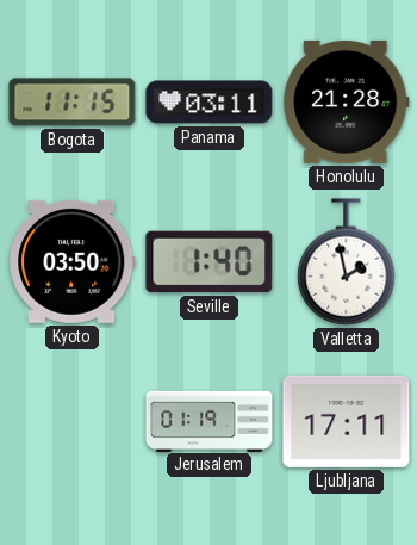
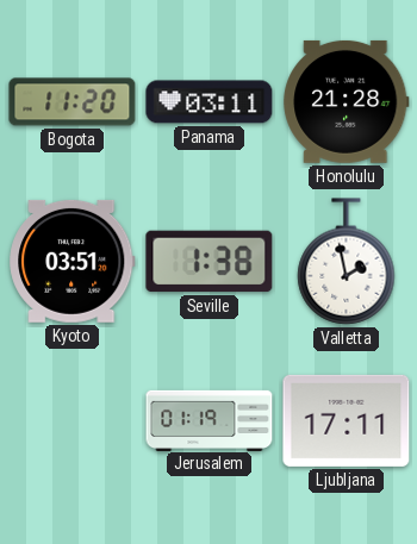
Bogota: 11:15 -> 11:20
Kyoto: 03:50 -> 03:51
Seville: 1:40 -> 1:38
